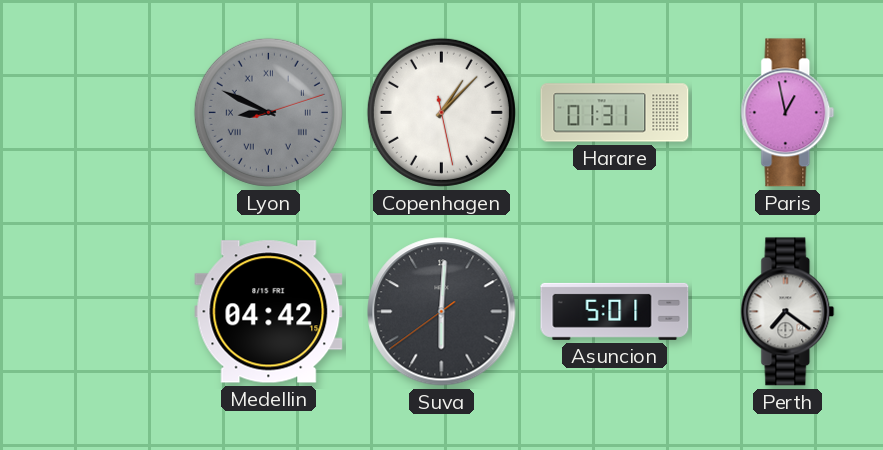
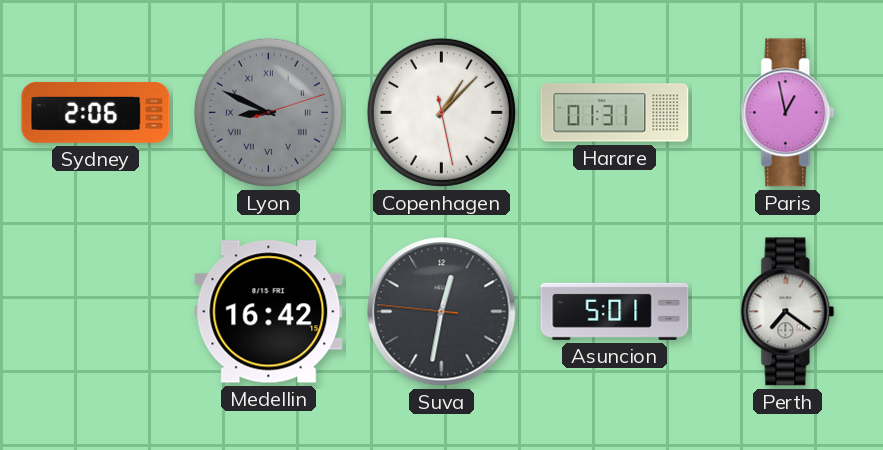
Sydney: none -> 2:06
Medellin: 04:42 -> 16:42
Suva: 6:00 -> 12:31
